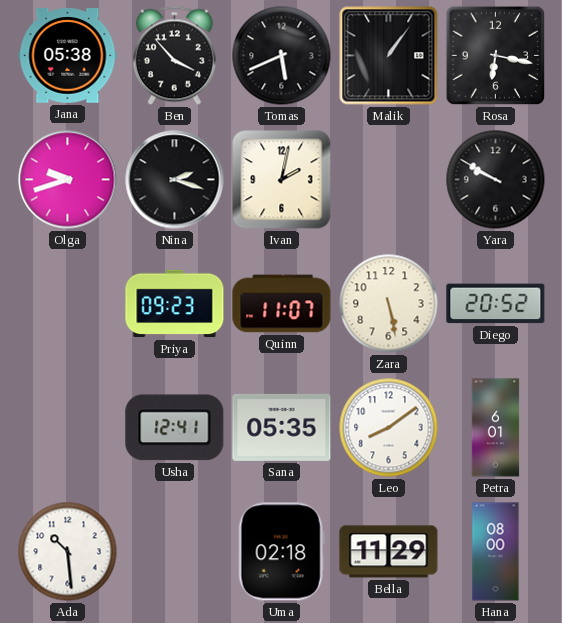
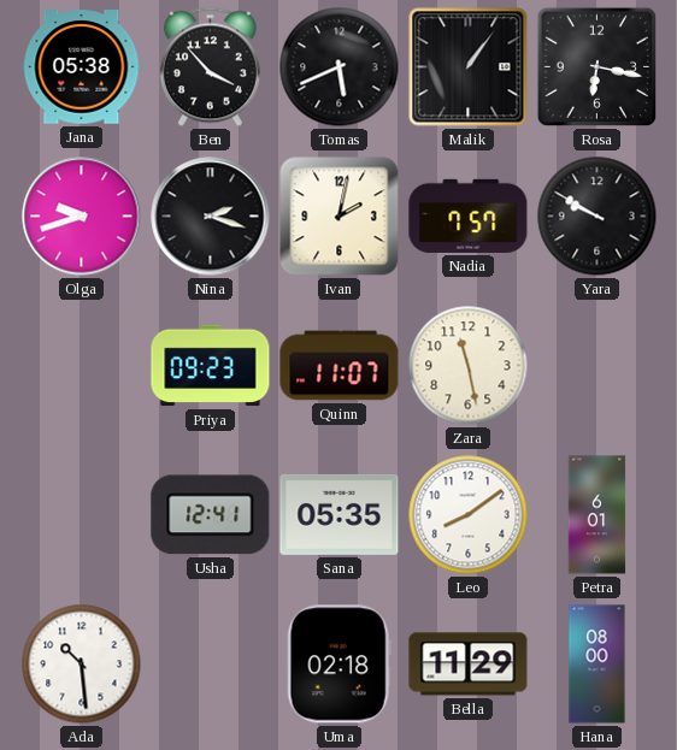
Nadia: none -> 7:57
Zara: 5:28 -> 11:28
Diego: 20:52 -> none
